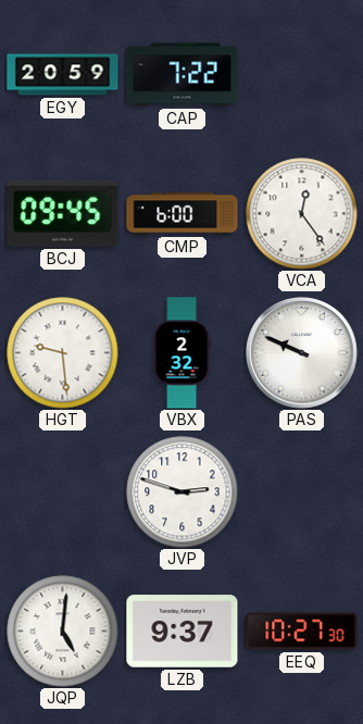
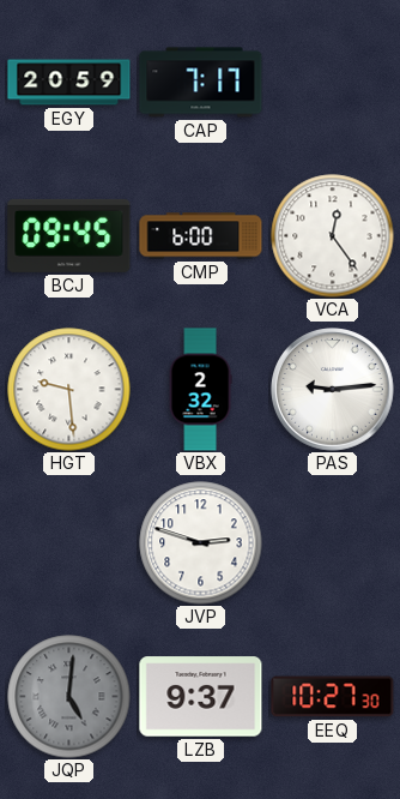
CAP: 7:22 -> 7:17
PAS: 9:49 -> 9:14
JQP dial: white -> grey
